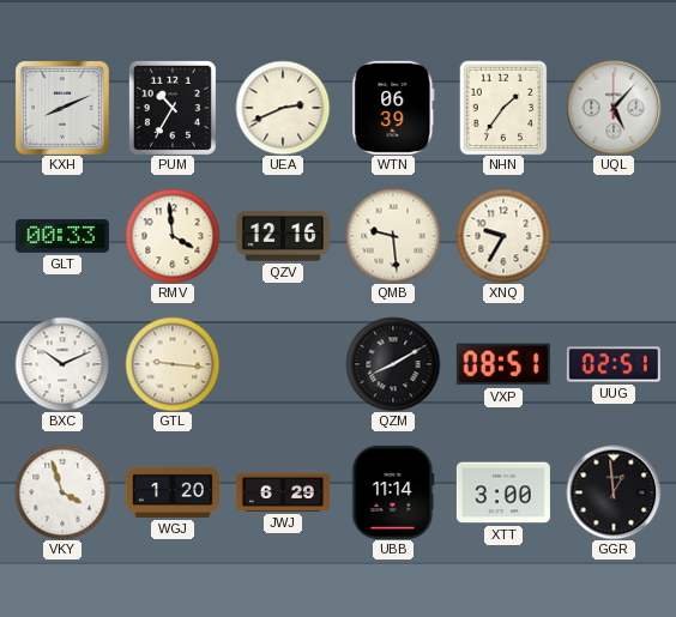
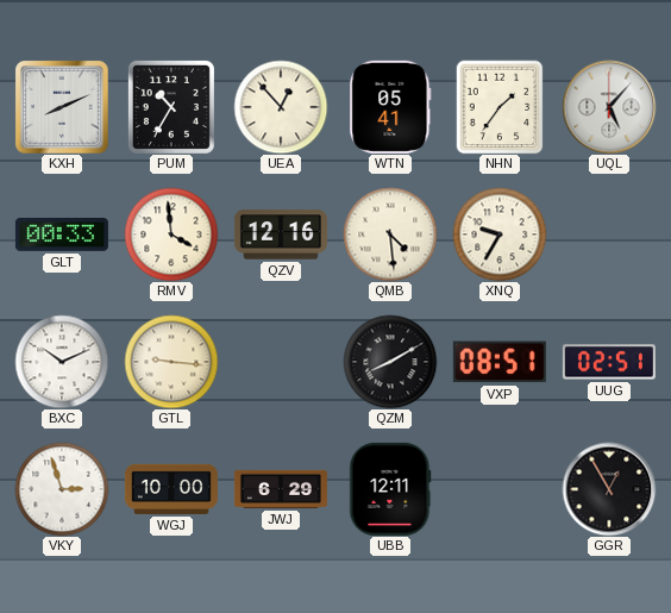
UEA: 2:41 -> 12:53
WTN: 06:39 -> 05:41
QMB: 9:29 -> 4:29
VKY: 3:57 -> 2:57
WGJ: 1:20 -> 10:00
UBB: 11:14 -> 12:11
XTT: 3:00 -> none
GGR: 12:59 -> 12:55
